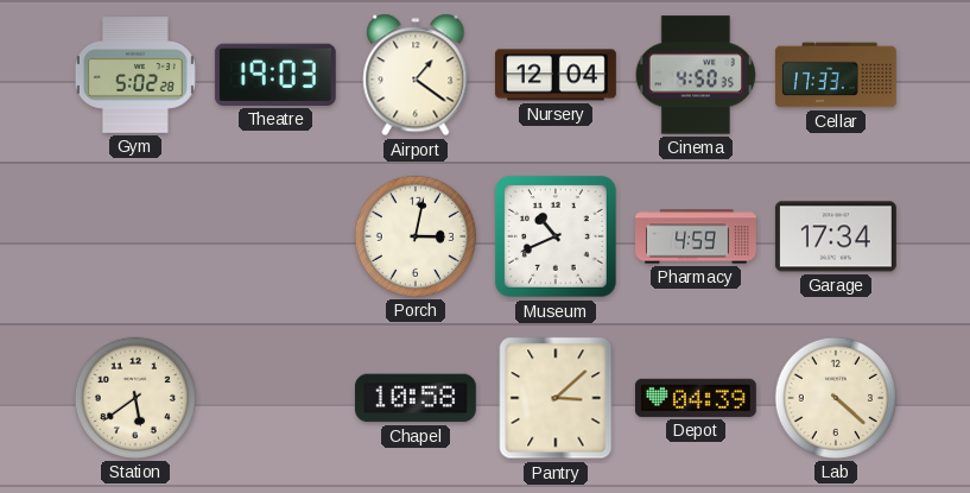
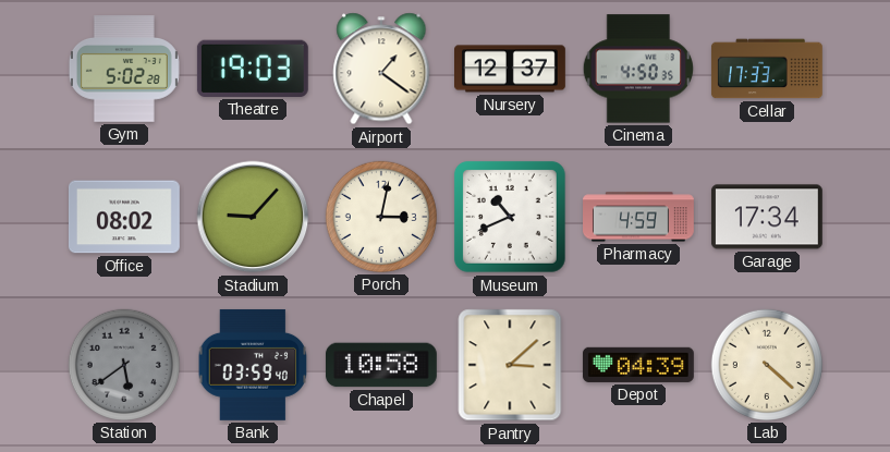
Nursery: 12:04 -> 12:37
Office: none -> 08:02
Stadium: none -> 9:07
Station dial: cream -> grey
Bank: none -> 03:59
